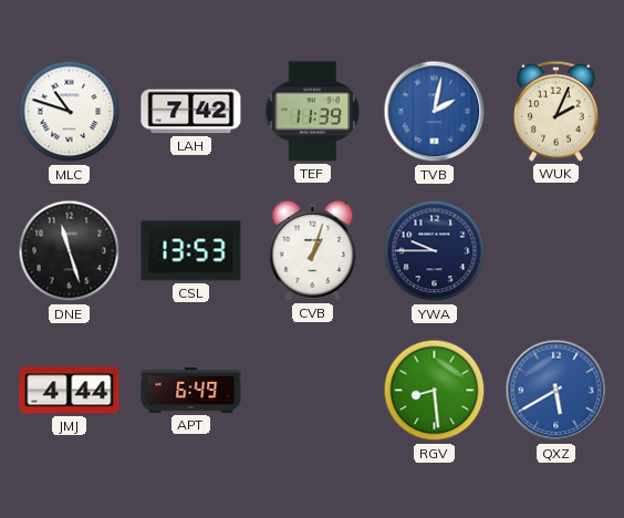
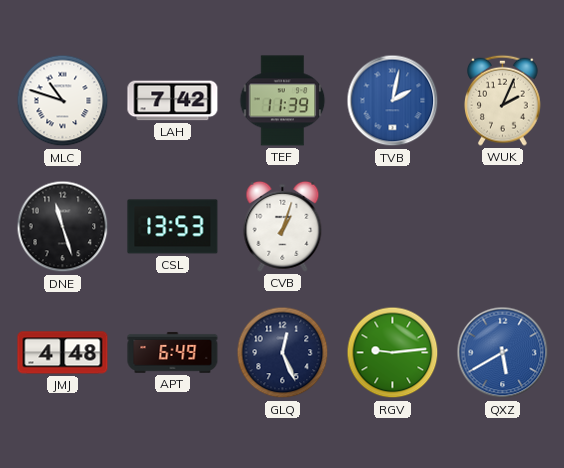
YWA: 9:45 -> none
JMJ: 4:44 -> 4:48
GLQ: none -> 12:26
RGV: 8:29 -> 9:14
